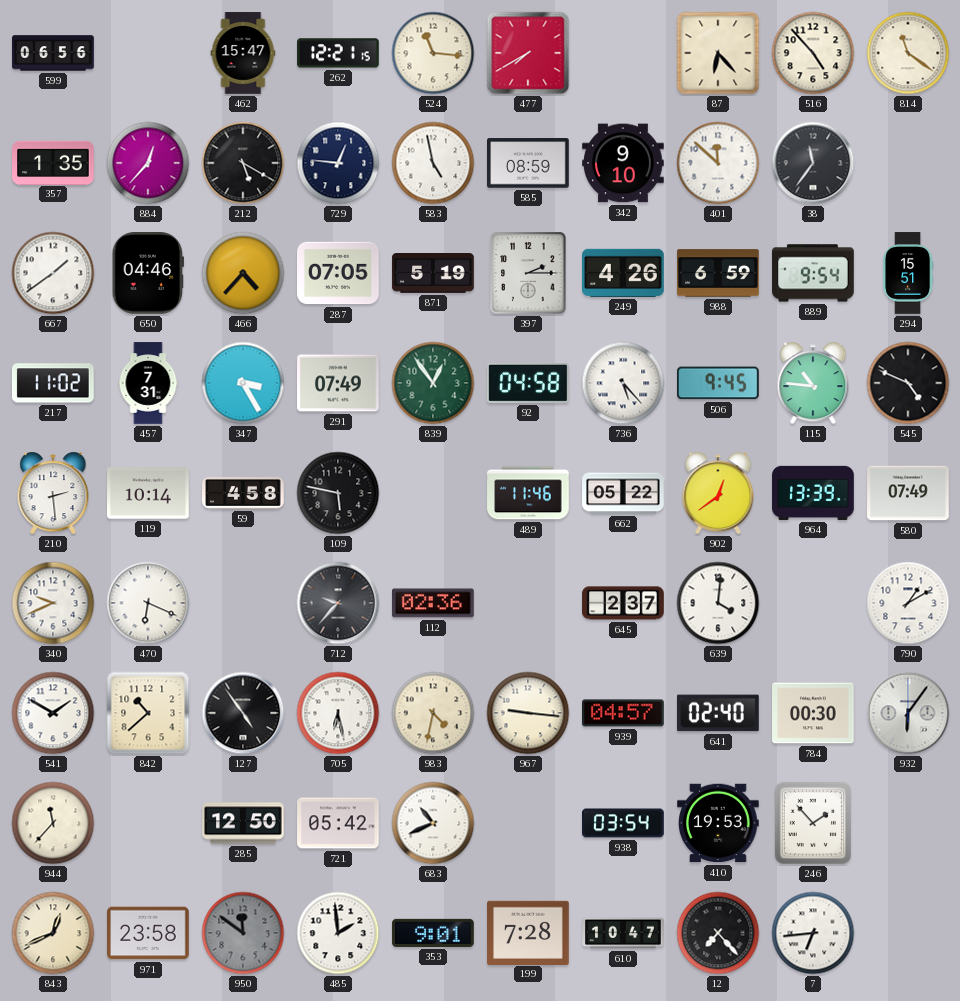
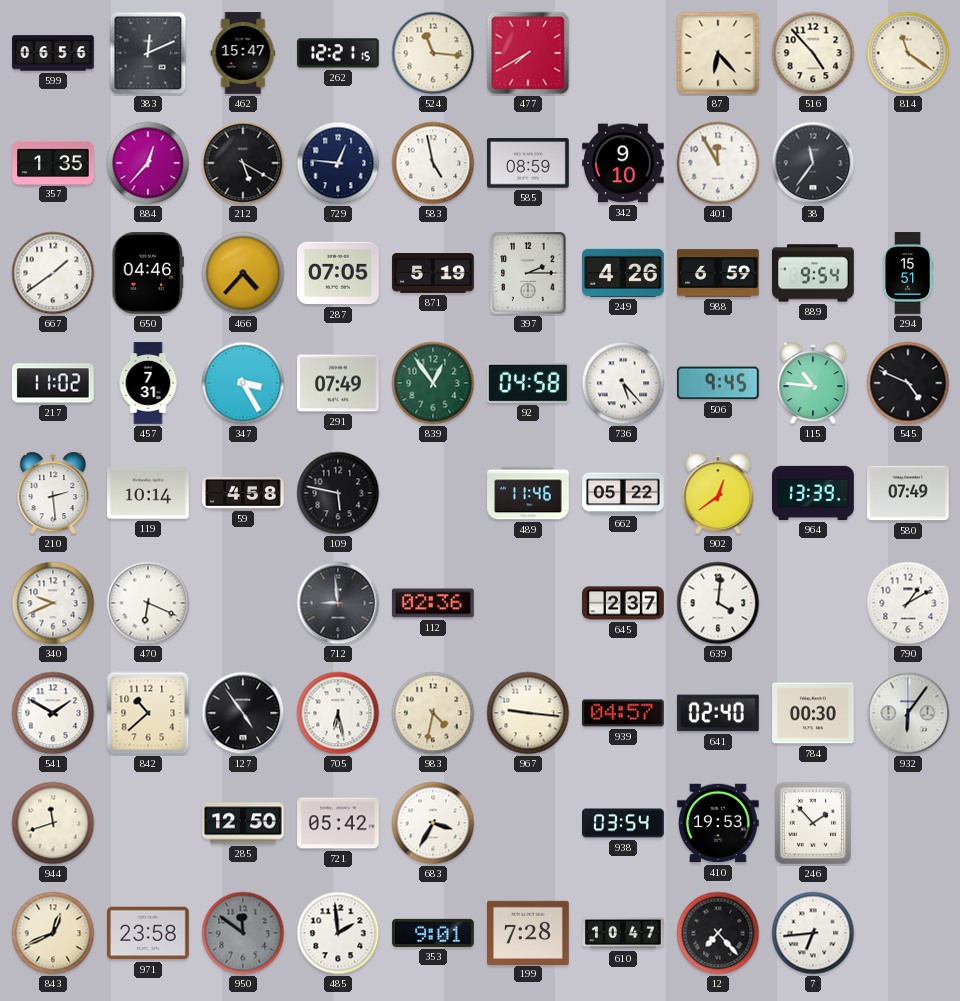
383: none -> 12:11
401: 11:52 -> 11:55
712: 9:37 -> 8:59
944: 11:37 -> 11:42
683: 10:41 -> 3:35
